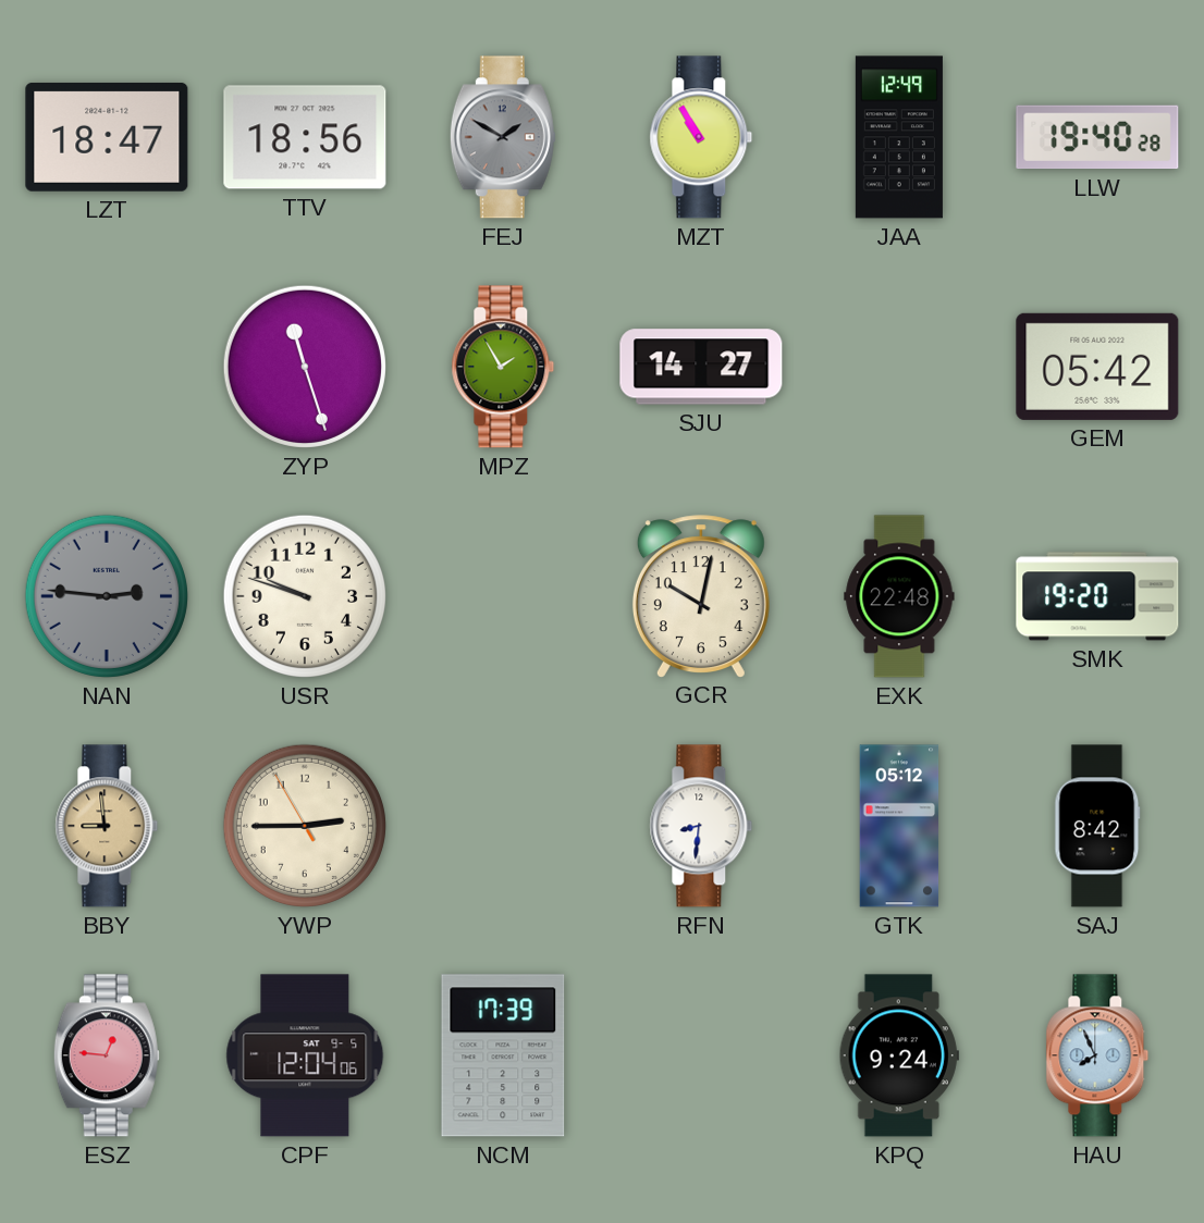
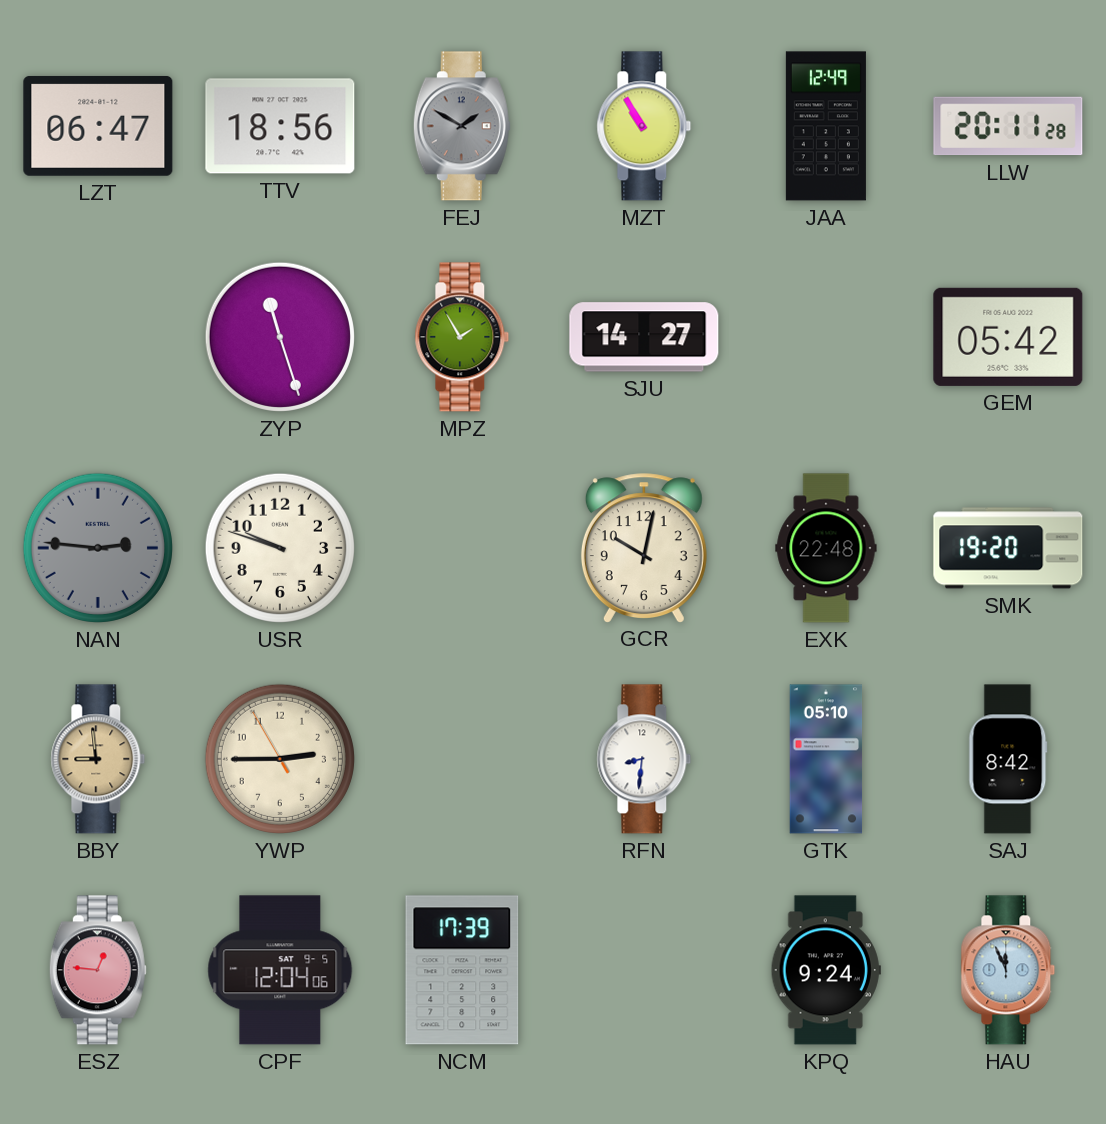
LZT: 18:47 -> 06:47
LLW: 19:40 -> 20:11
GTK: 05:12 -> 05:10
HAU: 7:56 -> 11:56
